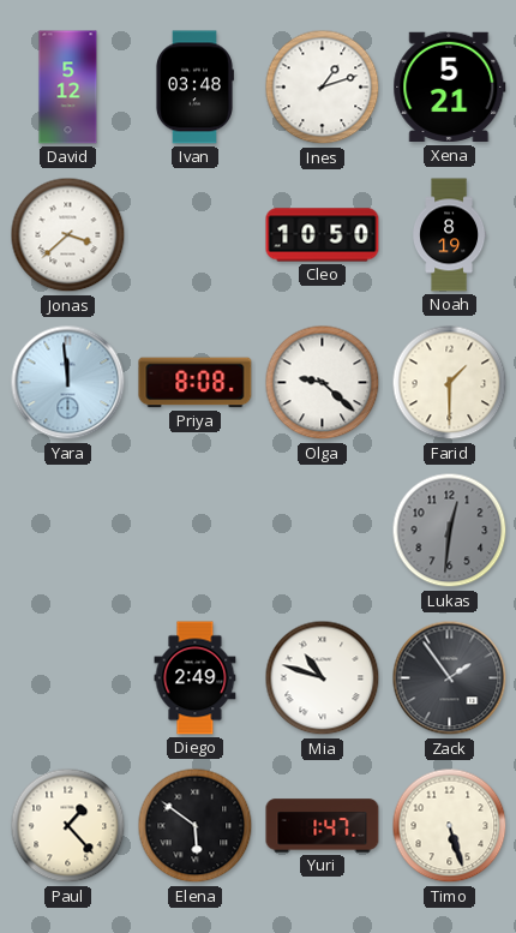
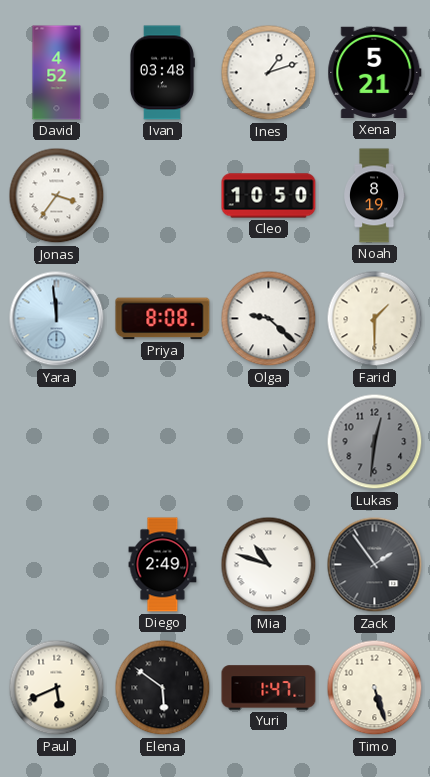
David: 5:12 -> 4:52
Jonas: 3:38 -> 3:36
Paul: 1:23 -> 5:41
